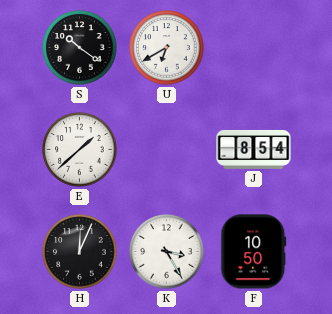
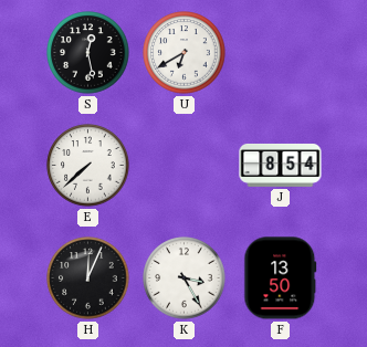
S: 10:21 -> 12:28
E: 1:38 -> 7:38
F: 10:50 -> 13:50
